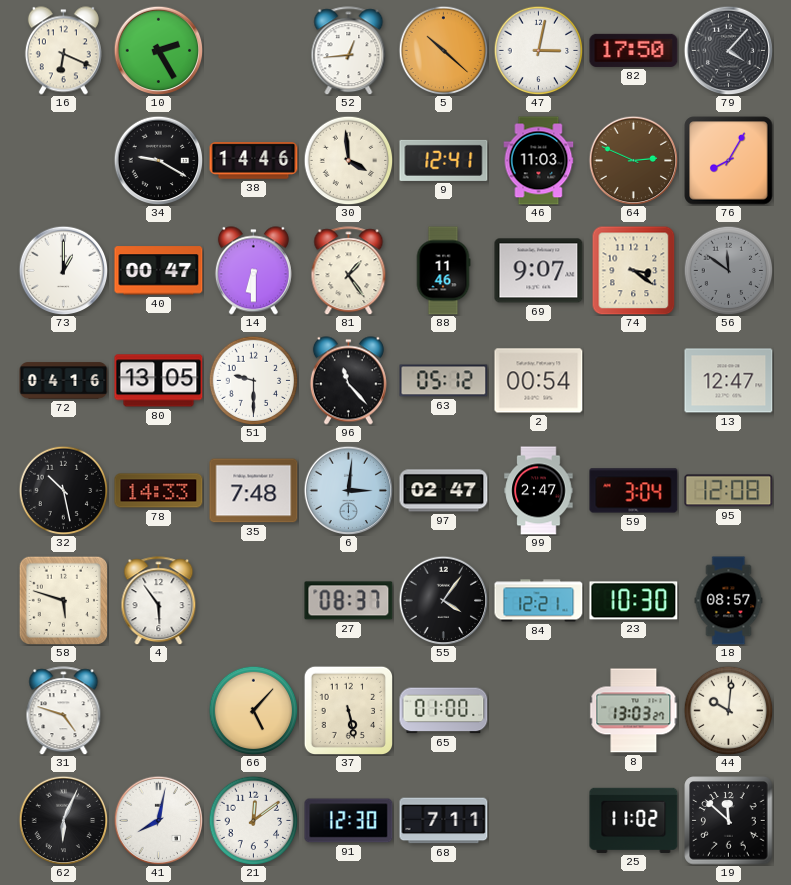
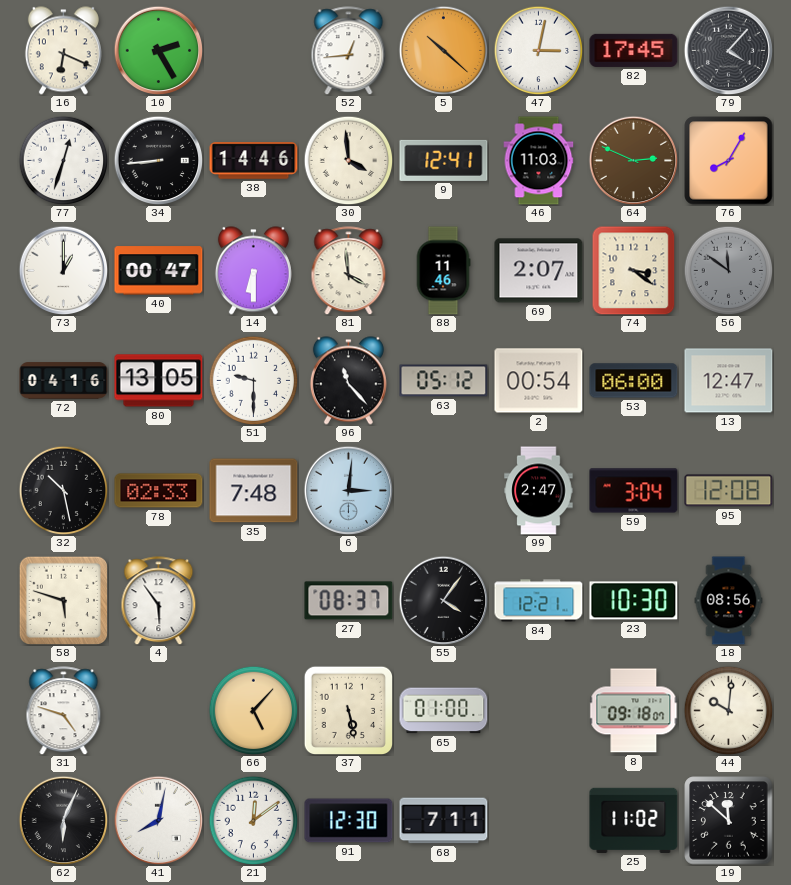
82: 17:50 -> 17:45
77: none -> 12:33
34: 9:20 -> 8:44
81: 1:24 -> 3:59
69: 9:07 -> 2:07
53: none -> 06:00
78: 14:33 -> 02:33
97: 02:47 -> none
18: 08:57 -> 08:56
8: 13:03 -> 09:18
